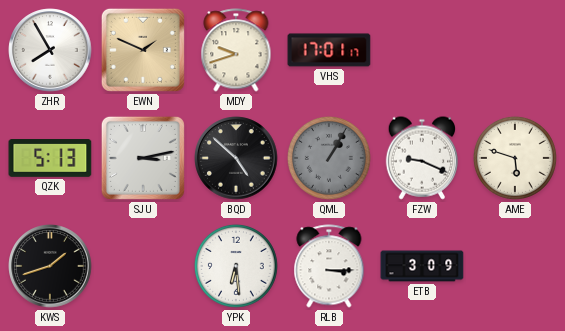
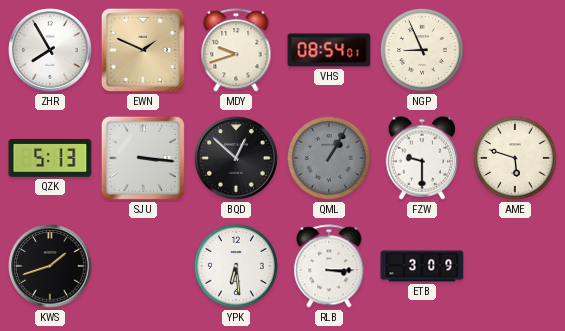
VHS: 17:01 -> 08:54
NGP: none -> 8:56
SJU: 3:13 -> 3:16
BQD: 4:52 -> 12:52
FZW: 9:19 -> 9:30
